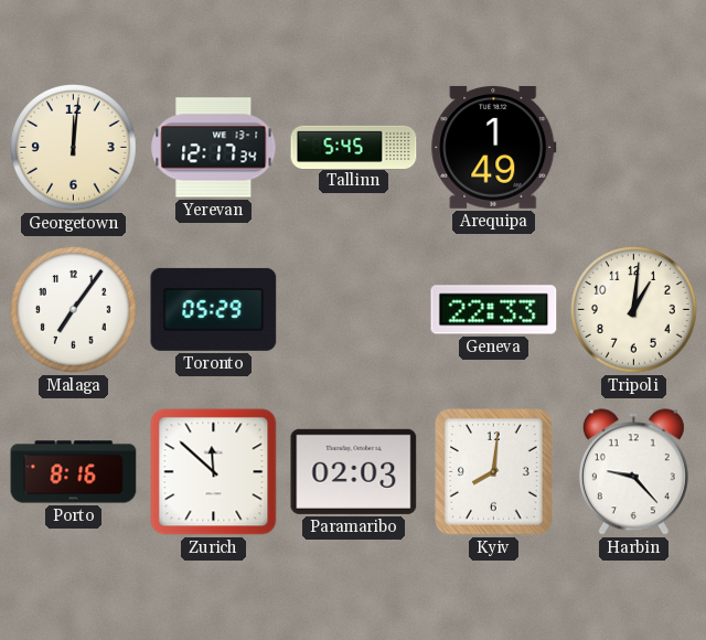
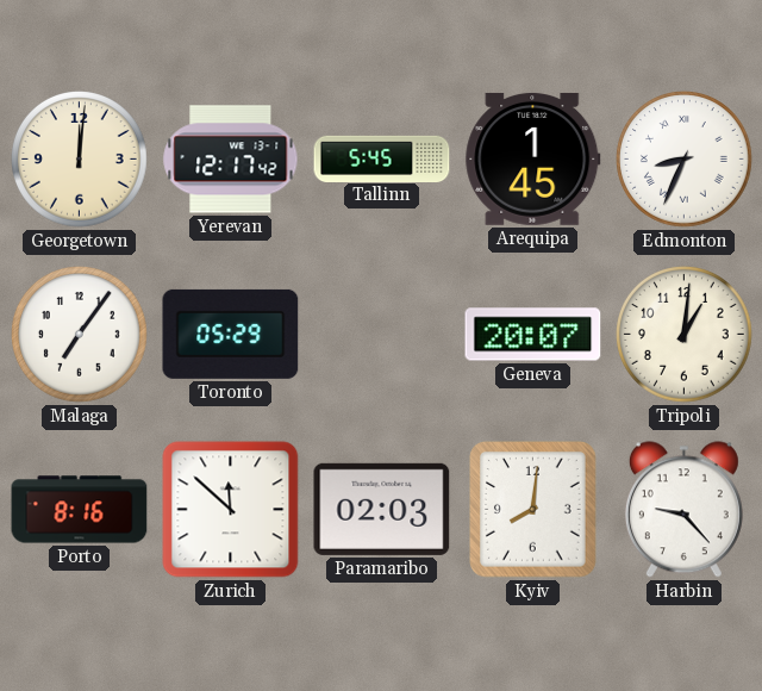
Yerevan: 12:17:34 -> 12:17:42
Arequipa: 1:49 -> 1:45
Edmonton: none -> 8:34
Geneva: 22:33 -> 20:07
